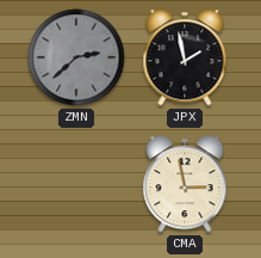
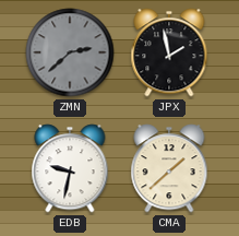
EDB: none -> 9:32
CMA: 2:58 -> 1:38
